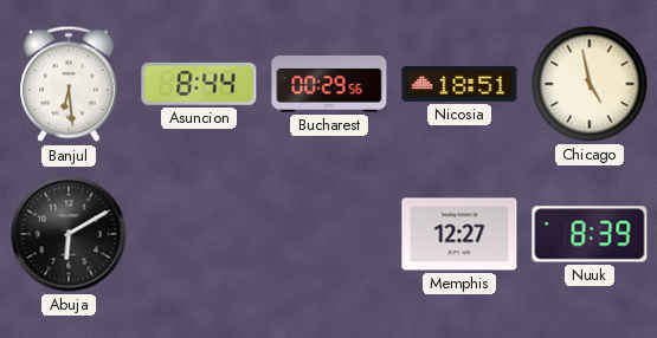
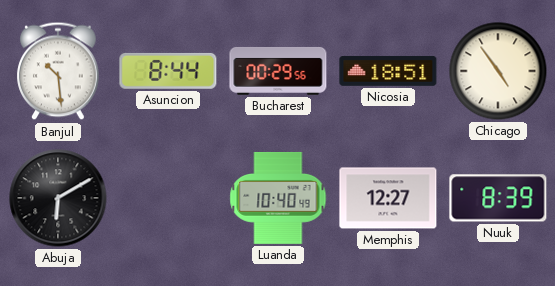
Banjul: 6:29 -> 10:29
Chicago: 4:58 -> 4:54
Luanda: none -> 10:40
